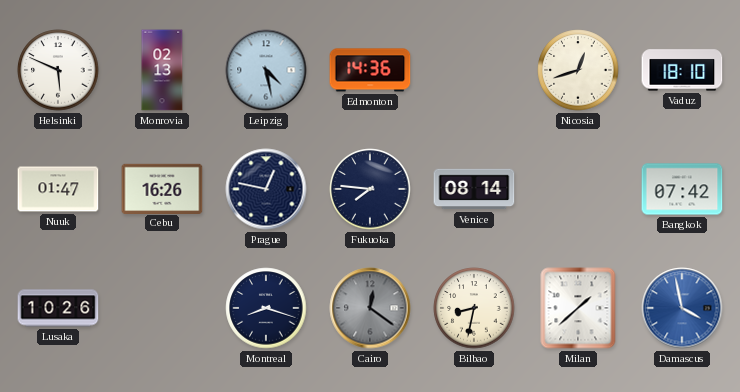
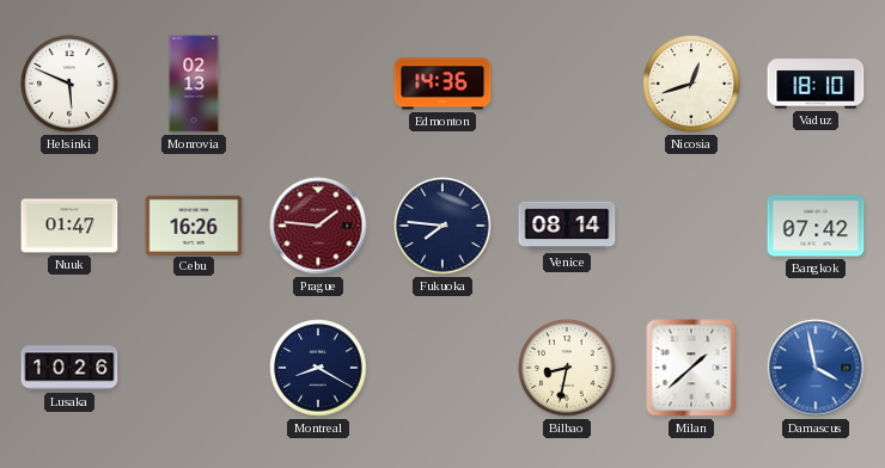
Leipzig: 4:28 -> none
Prague: 12:47 -> 1:46
Prague dial: navy -> burgundy
Montreal: 8:18 -> 8:20
Cairo: 12:21 -> none
